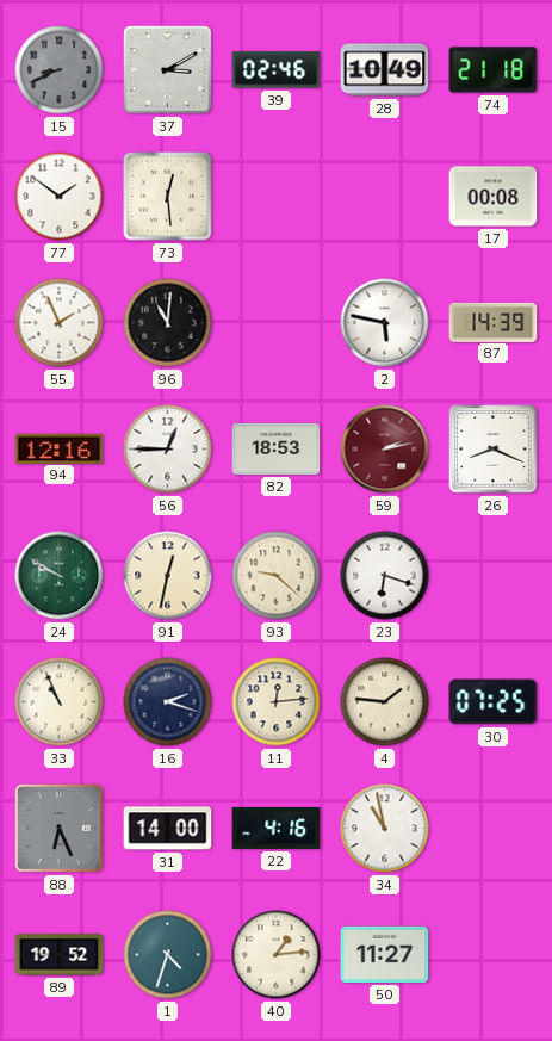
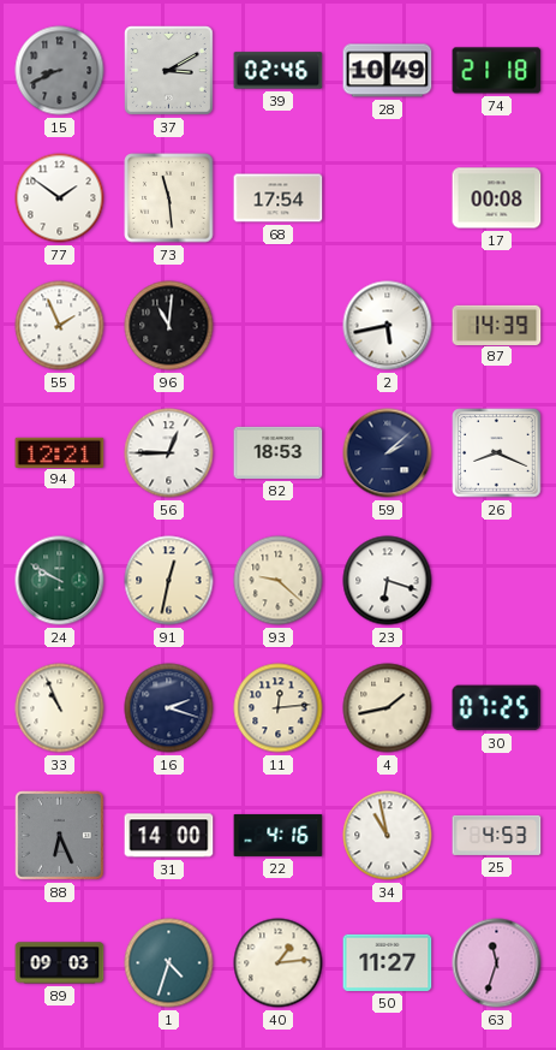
73: 12:29 -> 11:29
68: none -> 17:54
2: 5:47 -> 5:43
94: 12:16 -> 12:21
59: 2:13 -> 2:08
59 dial: burgundy -> navy
4: 1:46 -> 1:43
25: none -> 4:53
89: 19:52 -> 09:03
63: none -> 11:33
